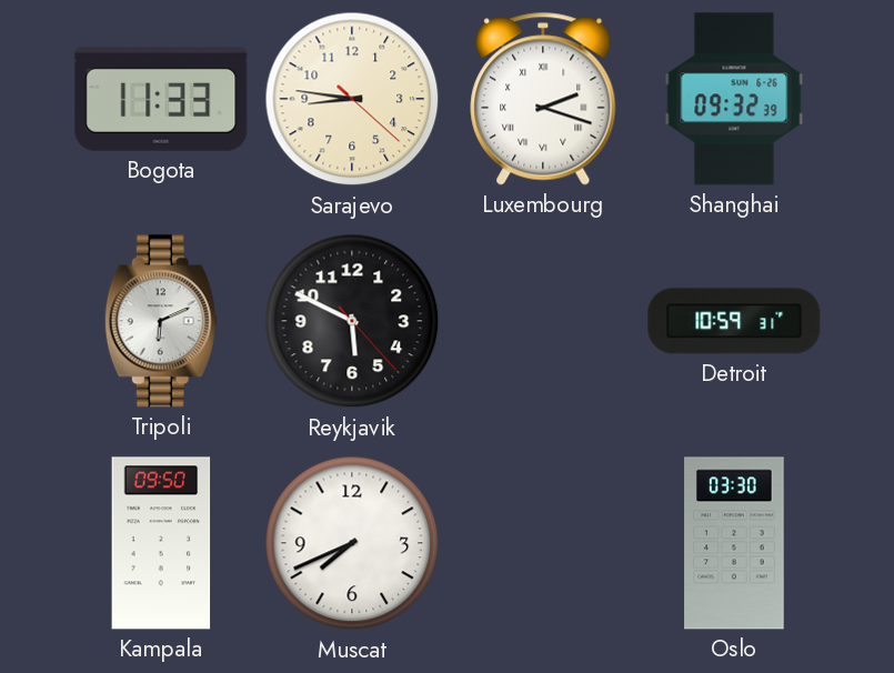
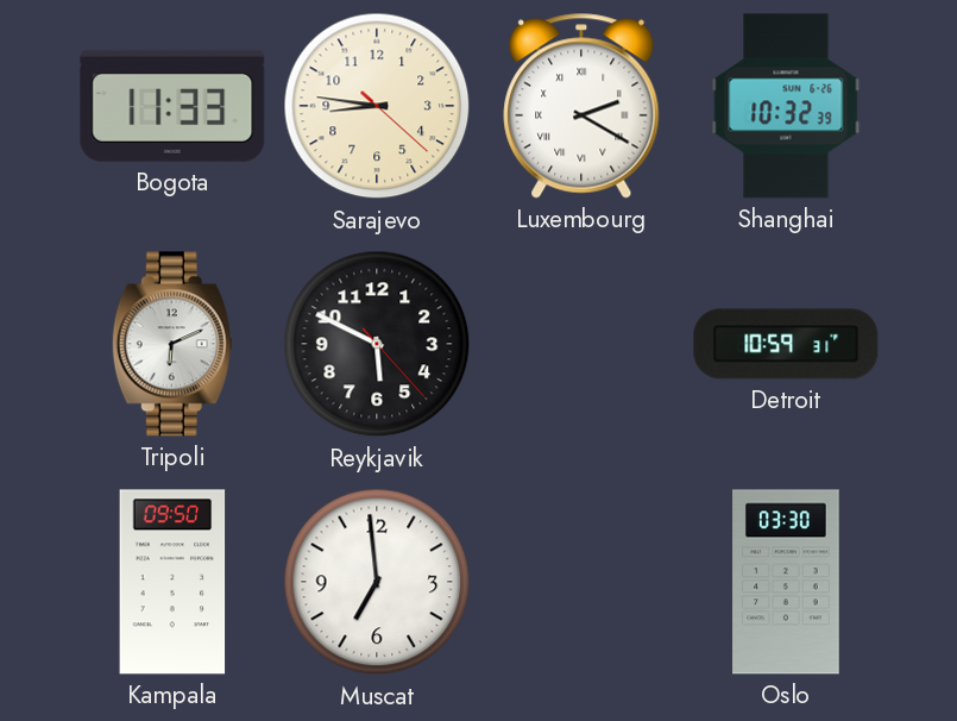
Luxembourg: 2:18 -> 2:20
Shanghai: 09:32 -> 10:32
Muscat: 7:41 -> 6:59
